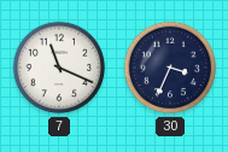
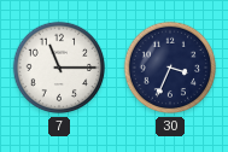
7: 11:19 -> 11:15
